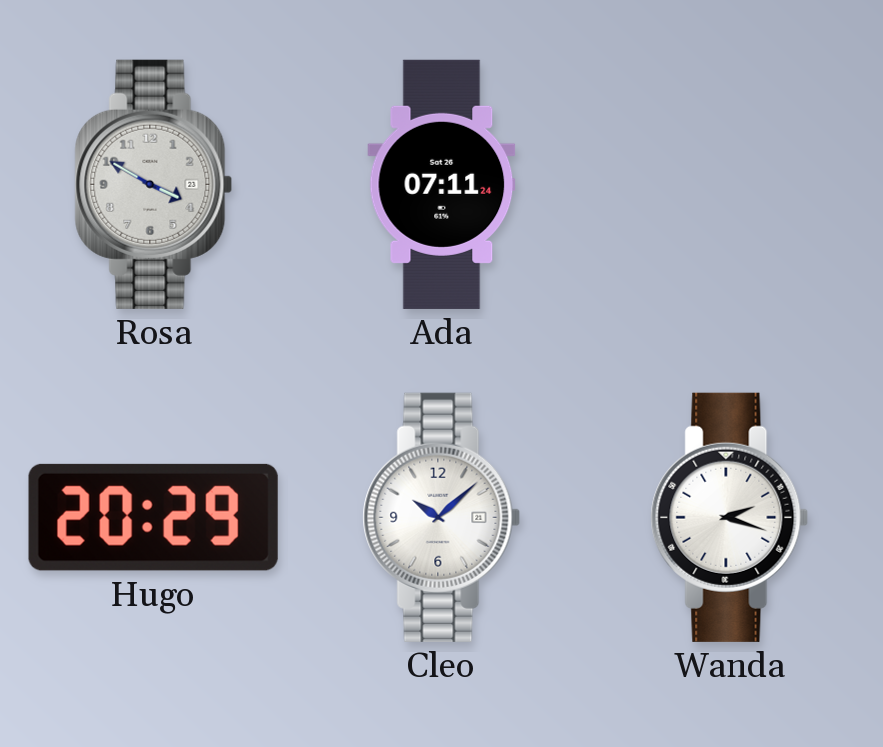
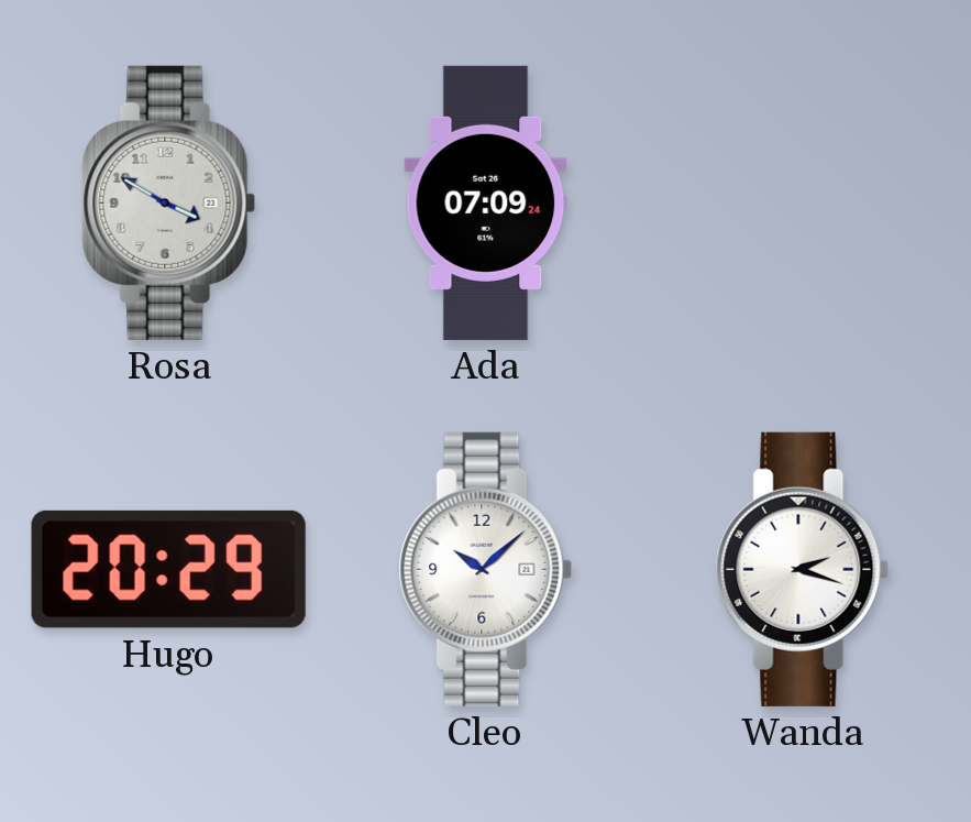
Ada: 07:11 -> 07:09
